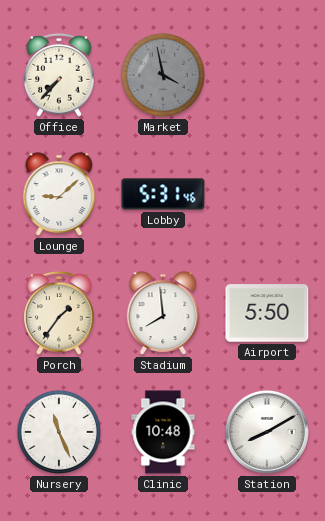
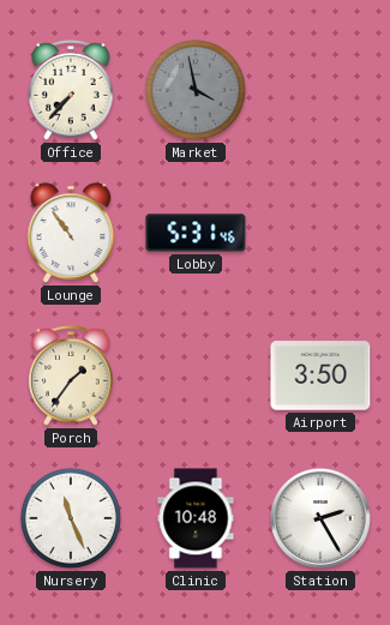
Lounge: 9:08 -> 10:54
Stadium: 7:59 -> none
Airport: 5:50 -> 3:50
Station: 8:10 -> 2:25
